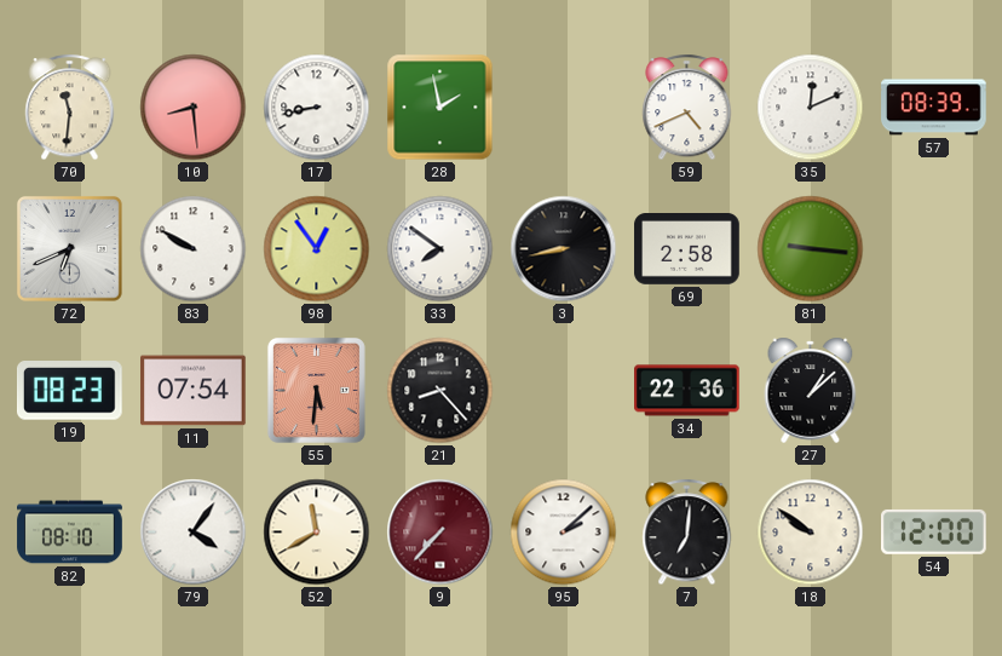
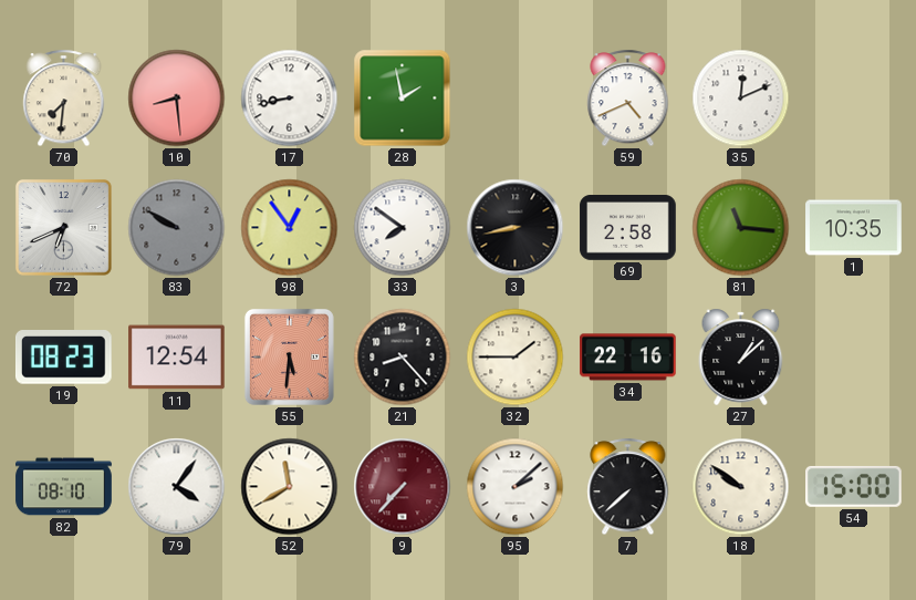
70: 11:31 -> 7:31
57: 08:39 -> none
83 dial: white -> grey
81: 9:16 -> 11:16
1: none -> 10:35
11: 07:54 -> 12:54
32: none -> 1:45
34: 22:36 -> 22:16
7: 7:01 -> 7:38
54: 12:00 -> 15:00
